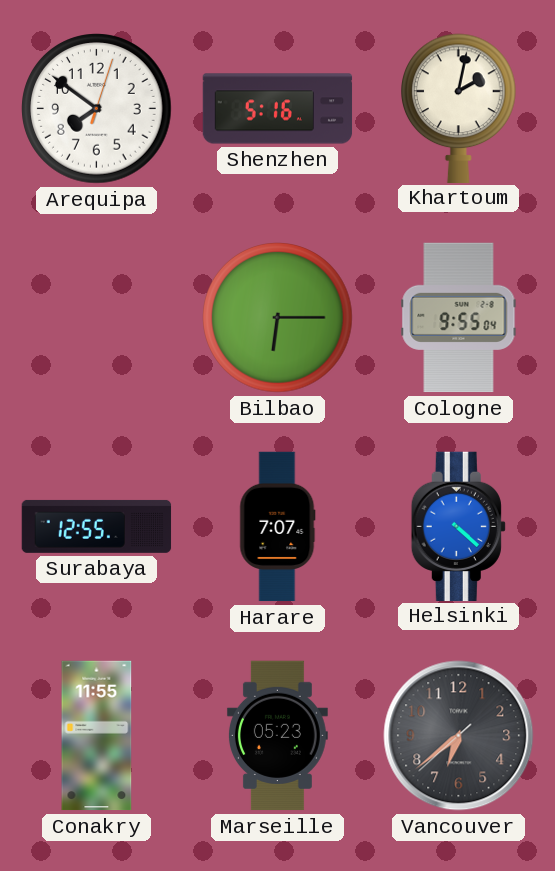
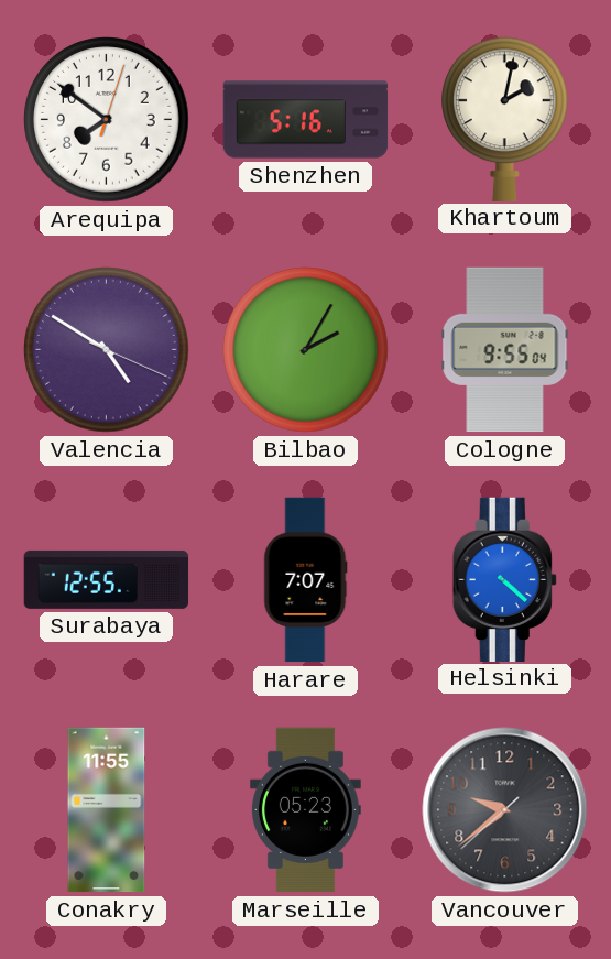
Valencia: none -> 4:50
Bilbao: 6:15 -> 2:05
Vancouver: 6:38 -> 9:38
